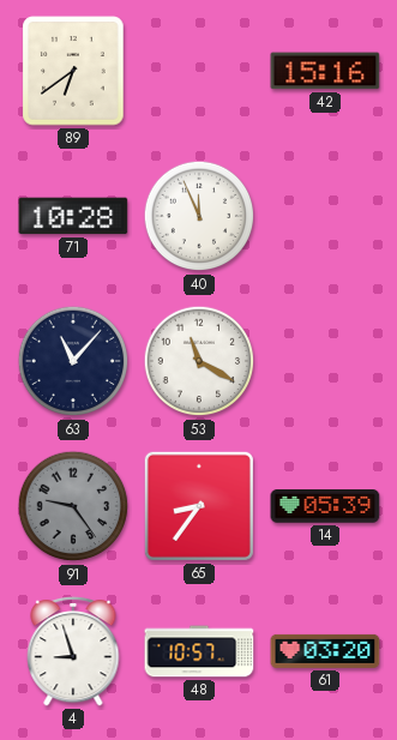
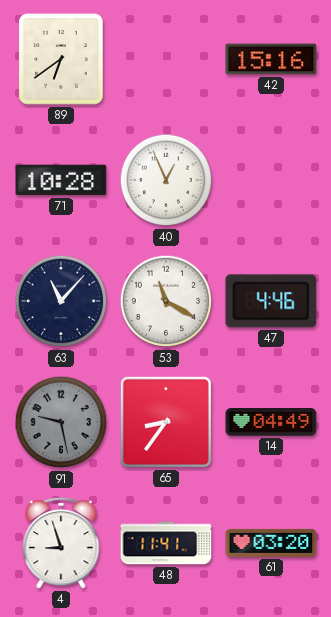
40: 11:56 -> 12:56
47: none -> 4:46
91: 9:24 -> 9:28
14: 05:39 -> 04:49
48: 10:57 -> 11:41
